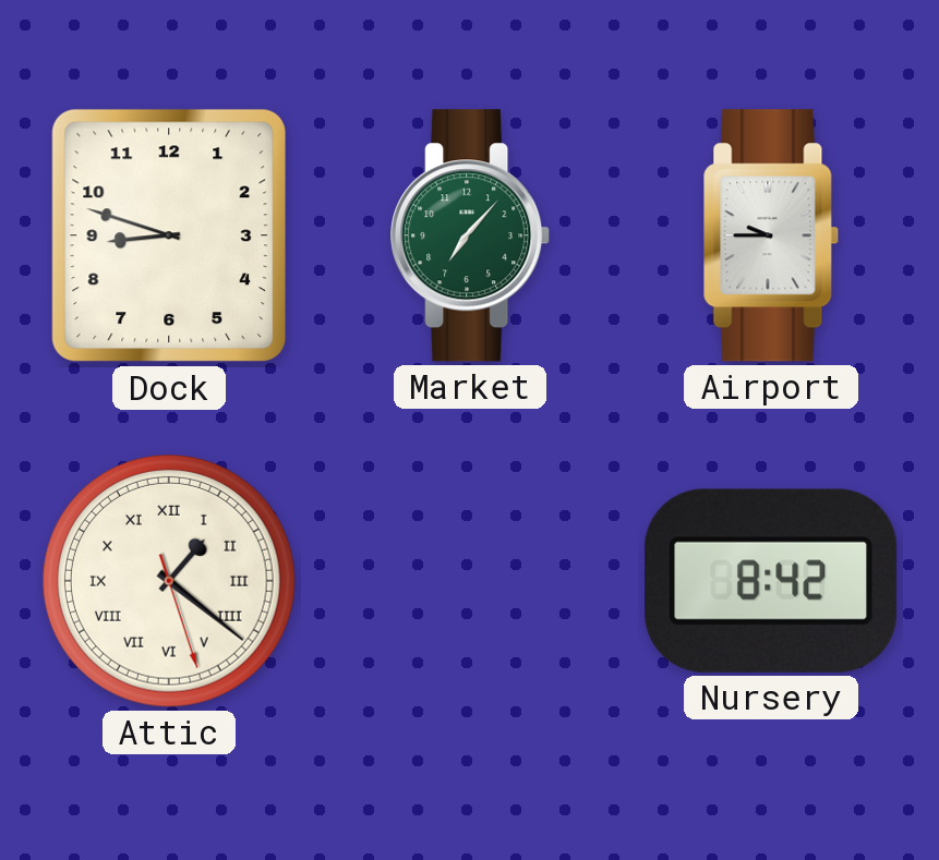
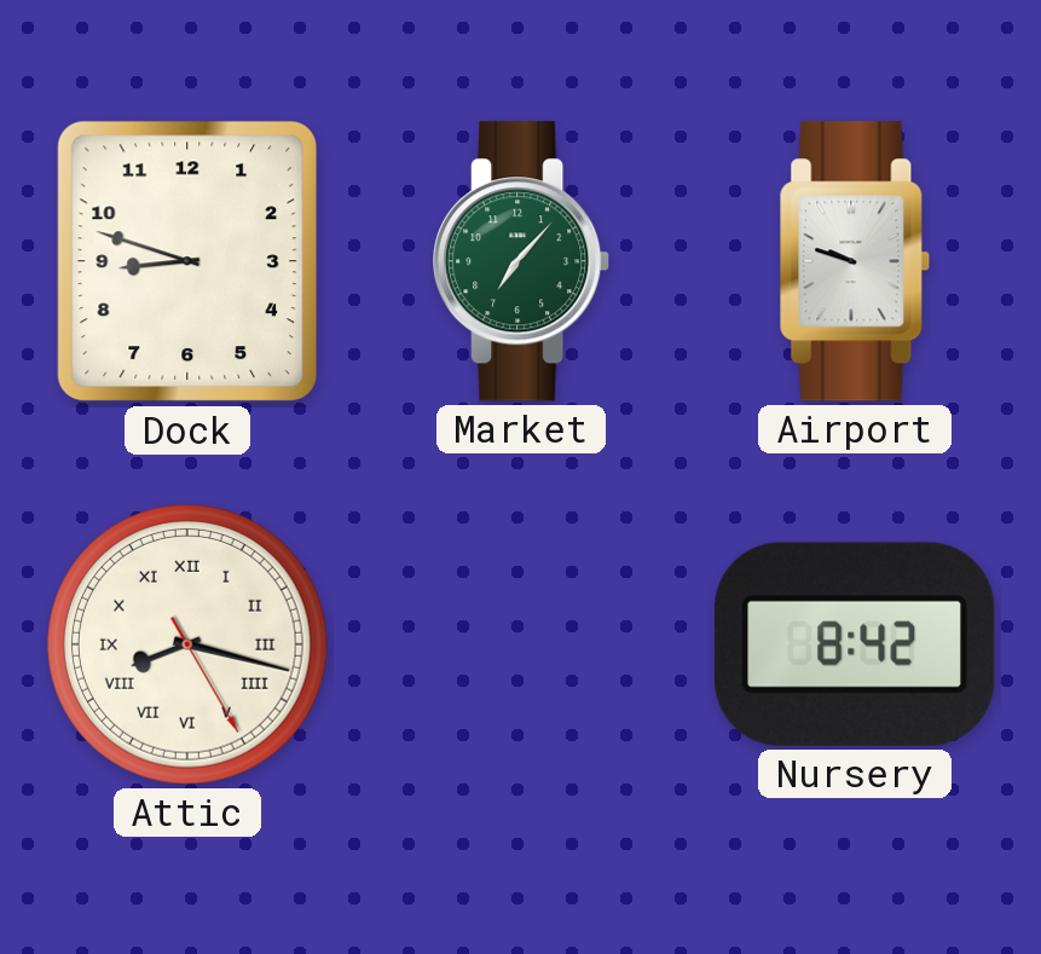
Airport: 9:45 -> 9:48
Attic: 1:21 -> 8:17
